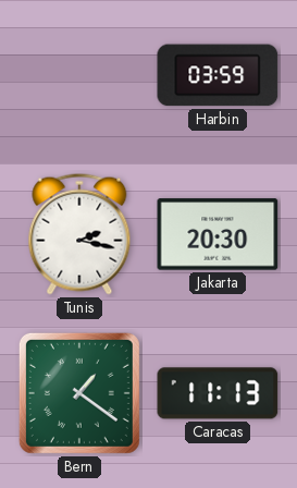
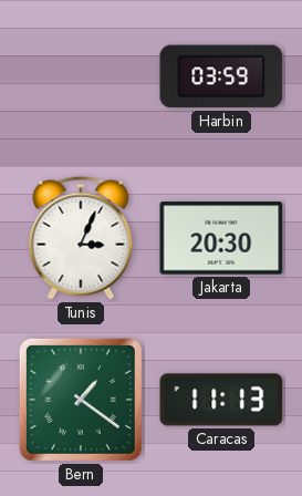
Tunis: 2:17 -> 3:04
